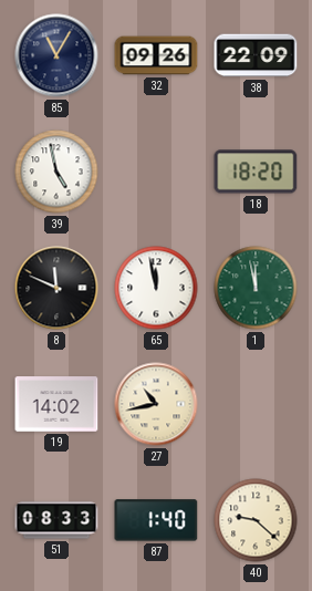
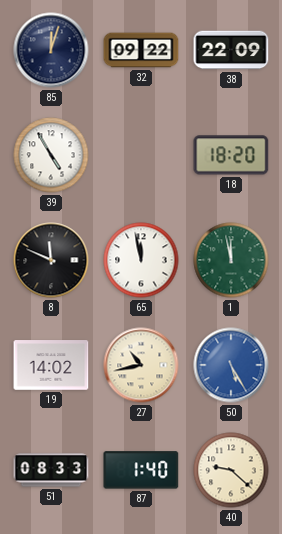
85: 11:05 -> 12:03
32: 09:26 -> 09:22
39: 4:58 -> 4:55
50: none -> 5:25
